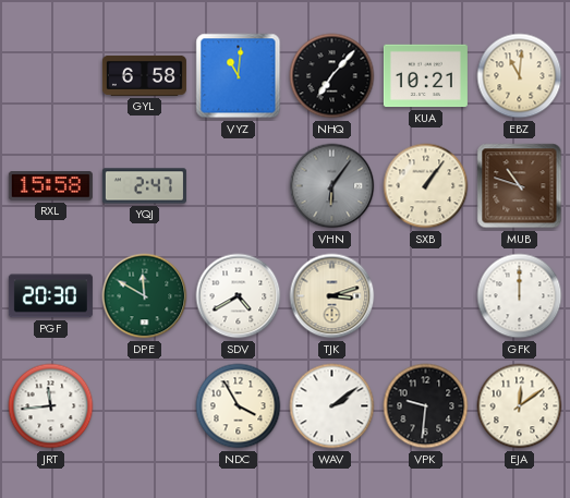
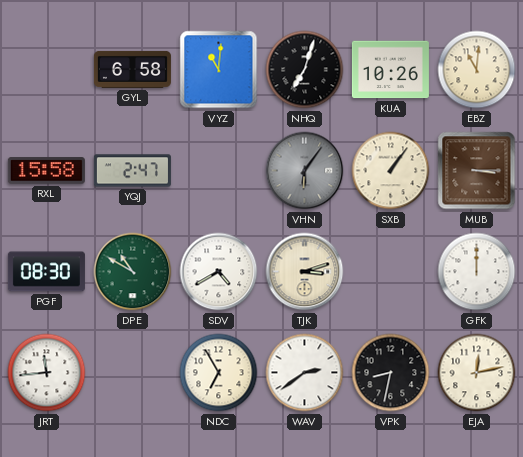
NHQ: 7:07 -> 7:03
KUA: 10:21 -> 10:26
MUB: 10:48 -> 3:15
PGF: 20:30 -> 08:30
DPE: 11:50 -> 10:50
NDC: 3:55 -> 6:55
WAV: 2:09 -> 2:39
VPK: 9:31 -> 8:32
EJA: 12:09 -> 12:13
